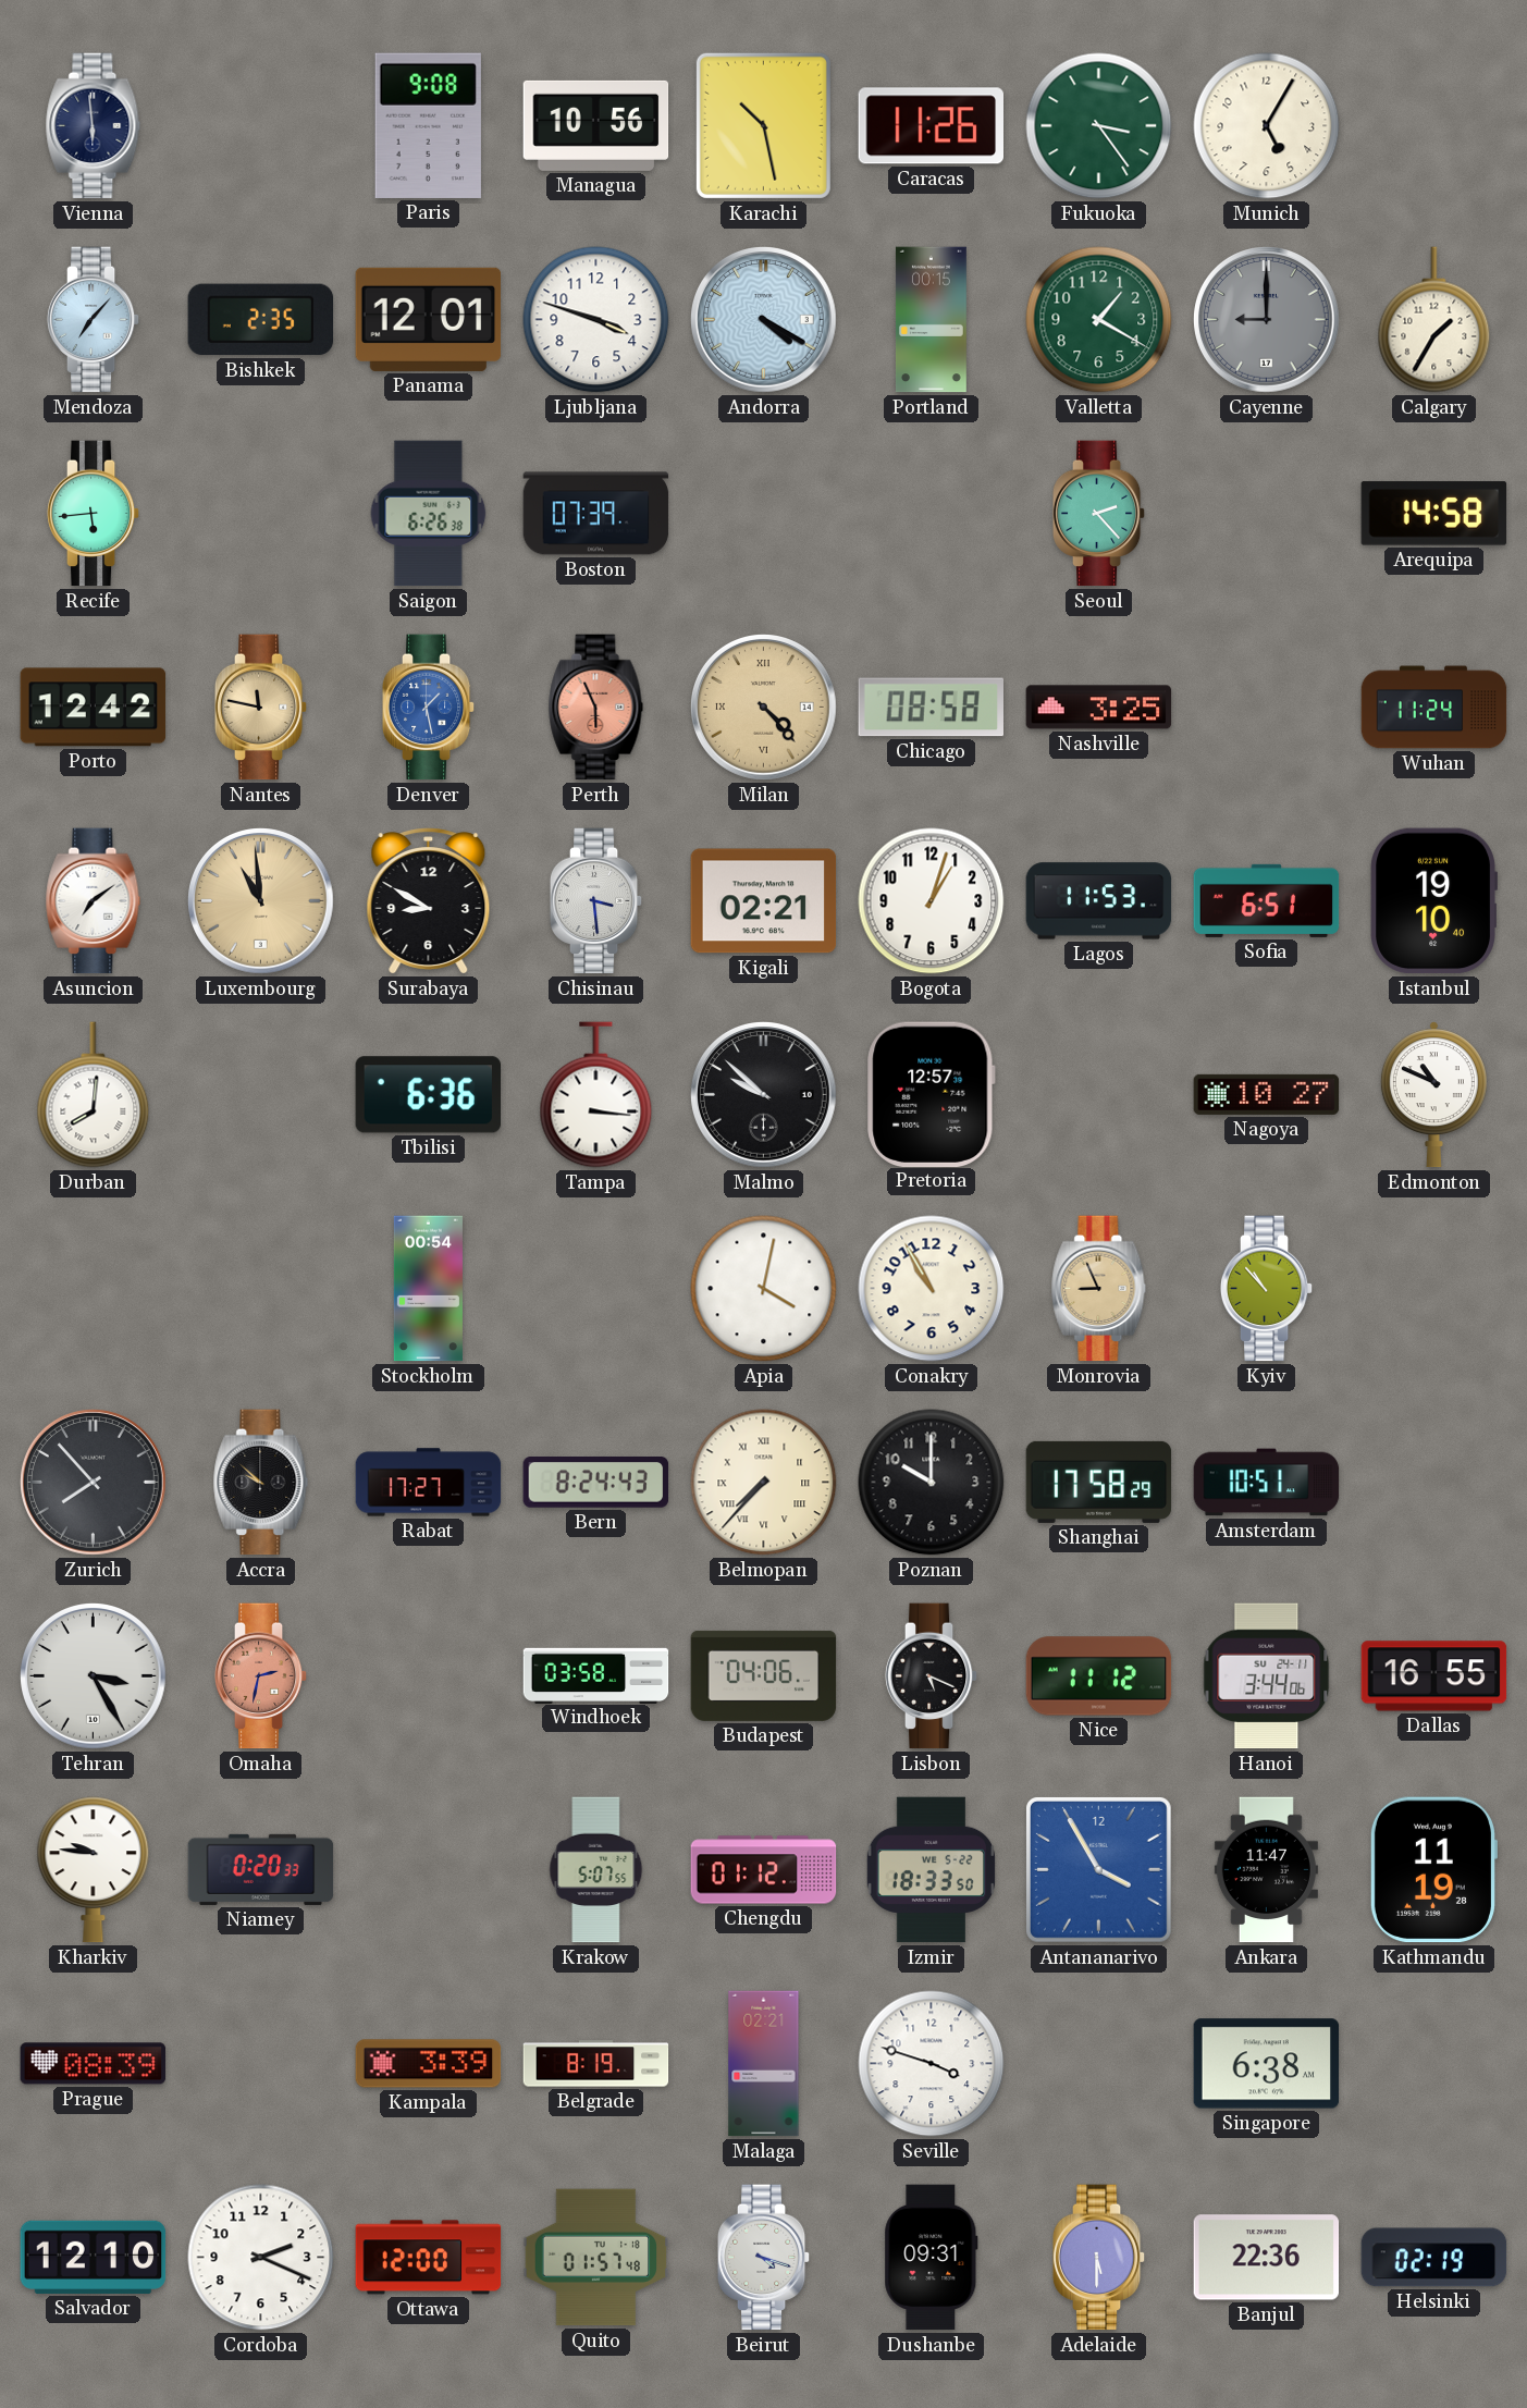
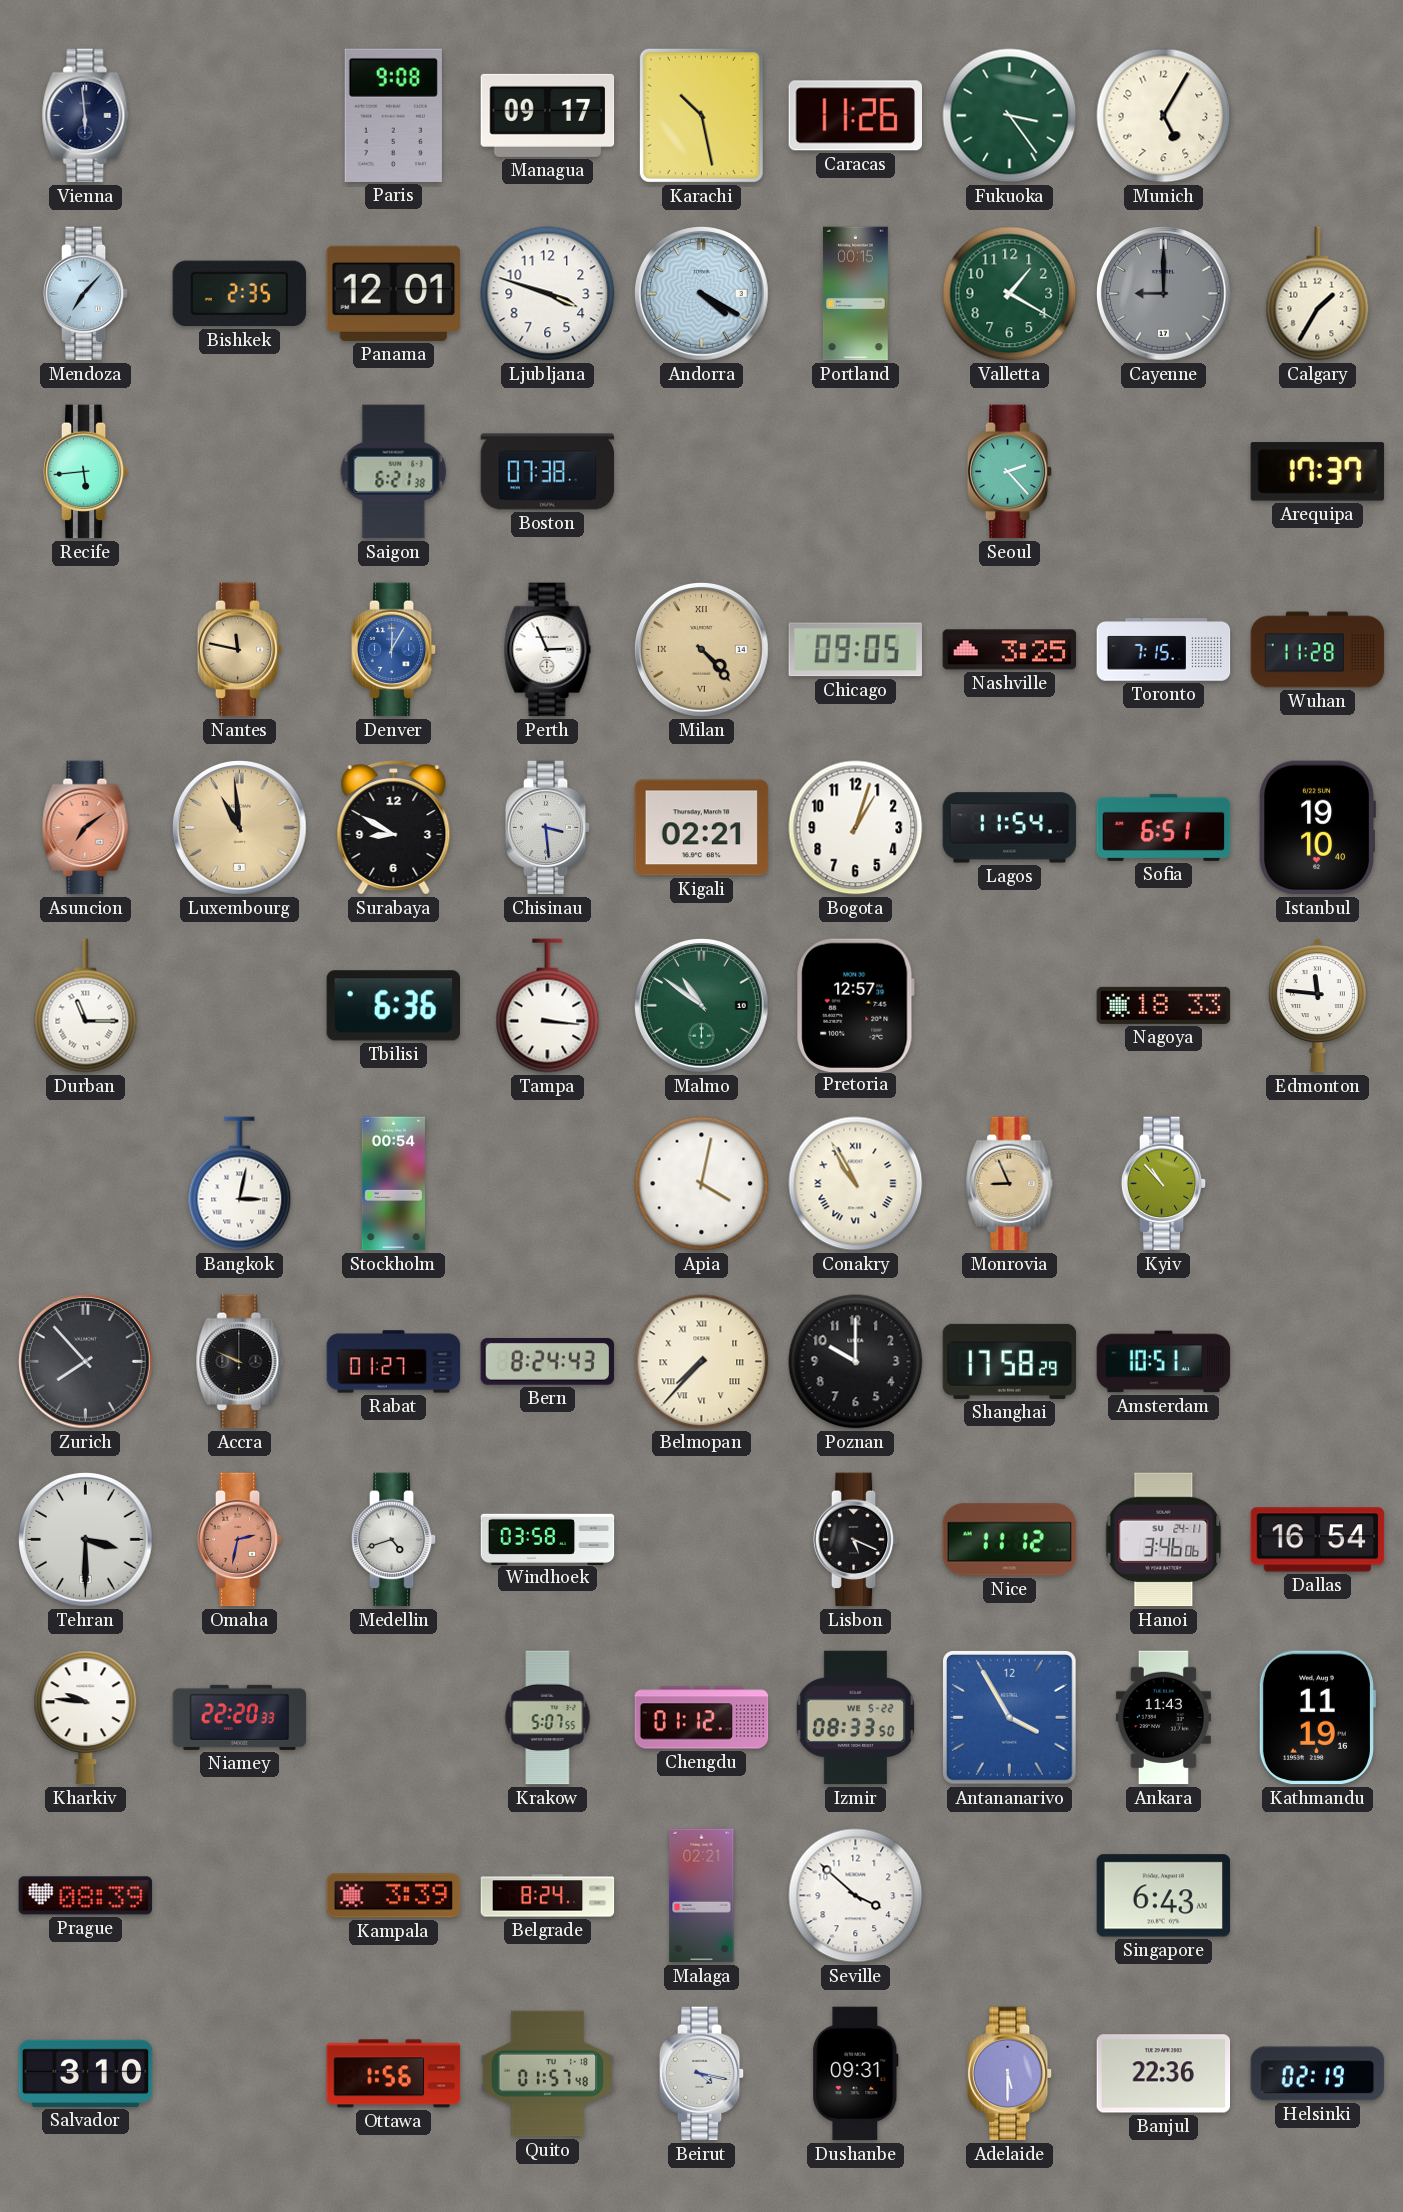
Managua: 10:56 -> 09:17
Saigon: 6:26 -> 6:21
Boston: 07:39 -> 07:38
Arequipa: 14:58 -> 17:37
Porto: 12:42 -> none
Denver: 1:28 -> 12:05
Perth: 5:56 -> 2:56
Perth dial: salmon -> white
Chicago: 08:58 -> 09:05
Toronto: none -> 7:15
Wuhan: 11:24 -> 11:28
Asuncion dial: white -> salmon
Lagos: 11:53 -> 11:54
Durban: 8:01 -> 11:15
Malmo: 9:52 -> 10:51
Malmo dial: black -> green
Nagoya: 10:27 -> 18:33
Edmonton: 10:49 -> 11:46
Bangkok: none -> 3:02
Conakry numerals: Arabic -> Roman
Accra: 9:52 -> 9:49
Rabat: 17:27 -> 01:27
Tehran: 3:25 -> 3:30
Medellin: none -> 4:42
Budapest: 04:06 -> none
Hanoi: 3:44 -> 3:46
Dallas: 16:55 -> 16:54
Niamey: 0:20 -> 22:20
Izmir: 18:33 -> 08:33
Ankara: 11:47 -> 11:43
Kathmandu: 11:19:28 -> 11:19:16
Belgrade: 8:19 -> 8:24
Seville: 3:48 -> 3:52
Singapore: 6:38 -> 6:43
Salvador: 12:10 -> 3:10
Cordoba: 2:19 -> none
Ottawa: 12:00 -> 1:56
Beirut: 4:18 -> 4:17
